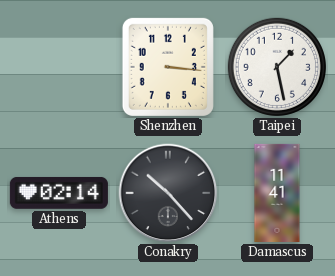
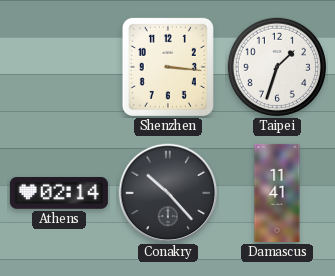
Taipei: 1:28 -> 1:33
